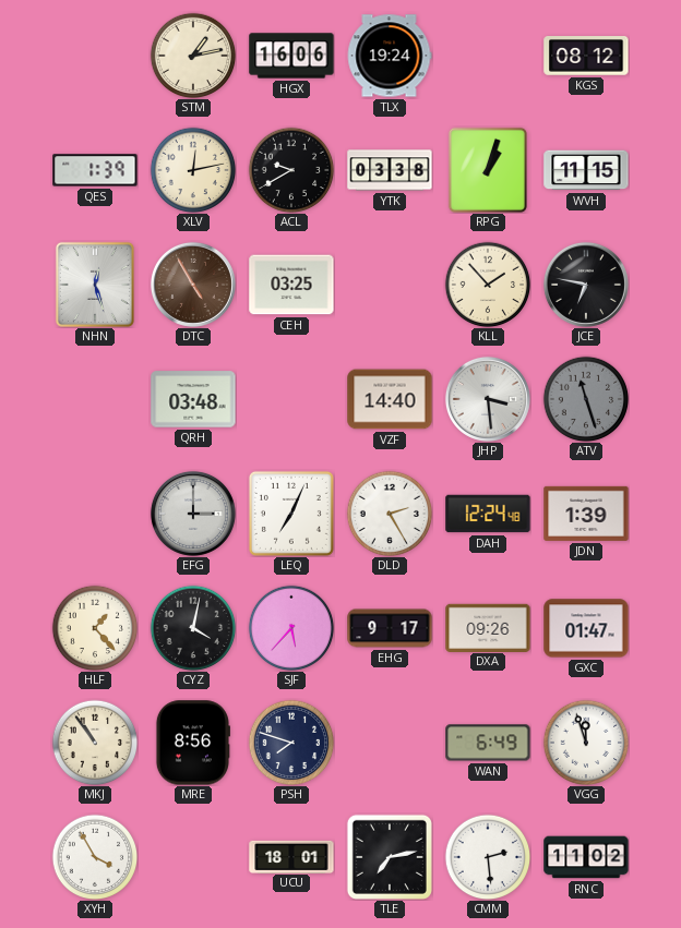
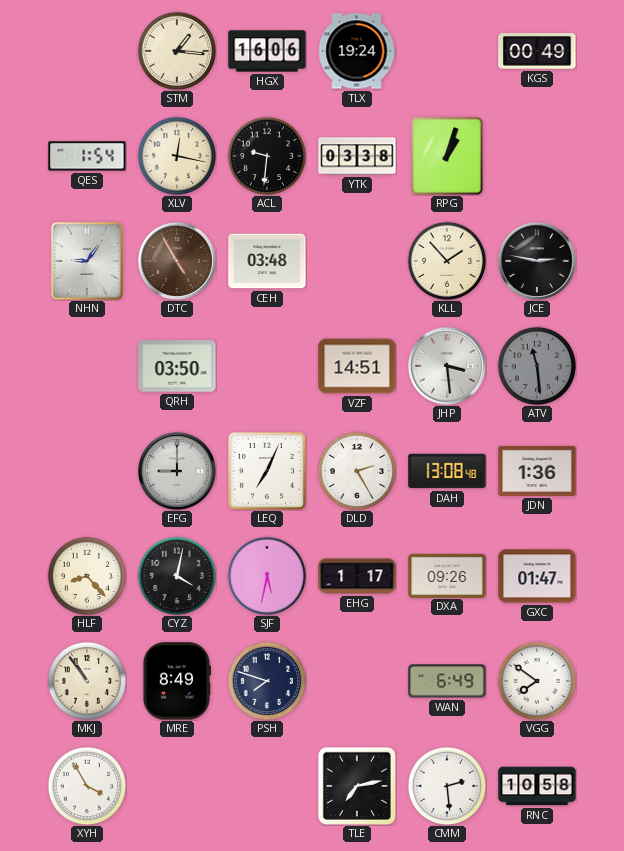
STM: 1:13 -> 1:16
KGS: 08:12 -> 00:49
QES: 1:39 -> 1:54
XLV: 12:13 -> 12:17
ACL: 9:40 -> 9:31
WVH: 11:15 -> none
NHN: 12:27 -> 9:06
CEH: 03:25 -> 03:48
JCE: 6:47 -> 2:47
QRH: 03:48 -> 03:50
VZF: 14:40 -> 14:51
ATV: 11:27 -> 11:29
EFG: 3:00 -> 9:00
DAH: 12:24 -> 13:08
JDN: 1:39 -> 1:36
HLF: 1:23 -> 8:23
SJF: 5:37 -> 5:32
EHG: 9:17 -> 1:17
MRE: 8:56 -> 8:49
VGG: 11:57 -> 7:51
UCU: 18:01 -> none
RNC: 11:02 -> 10:58
